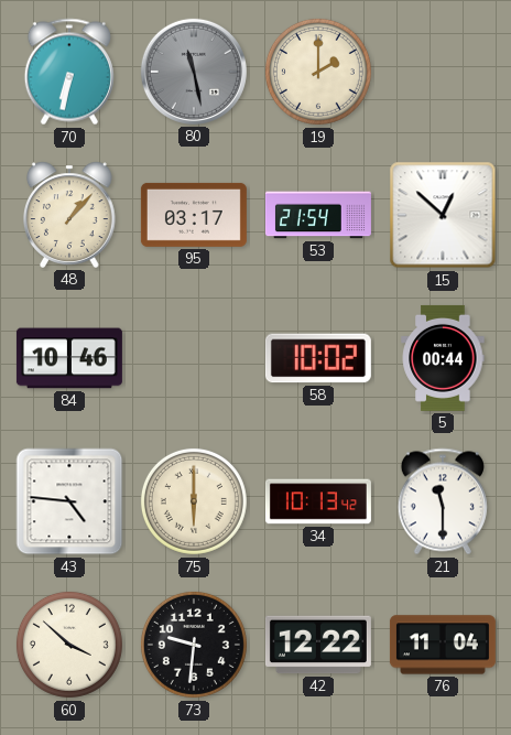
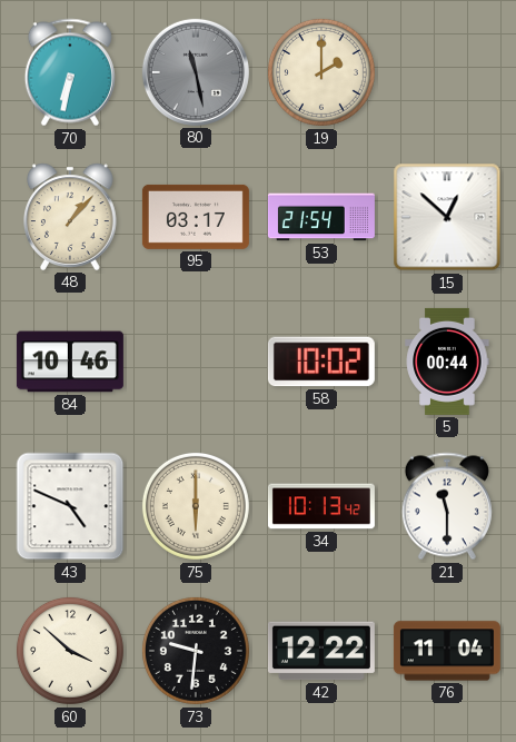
43: 4:46 -> 4:49
